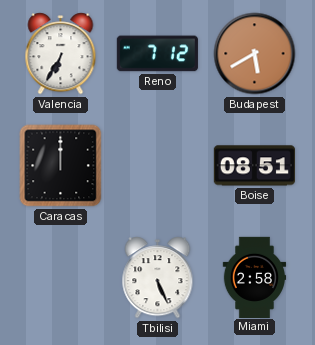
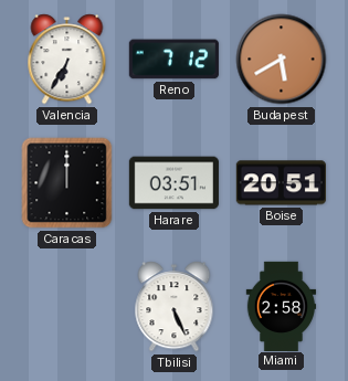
Harare: none -> 03:51
Boise: 08:51 -> 20:51
